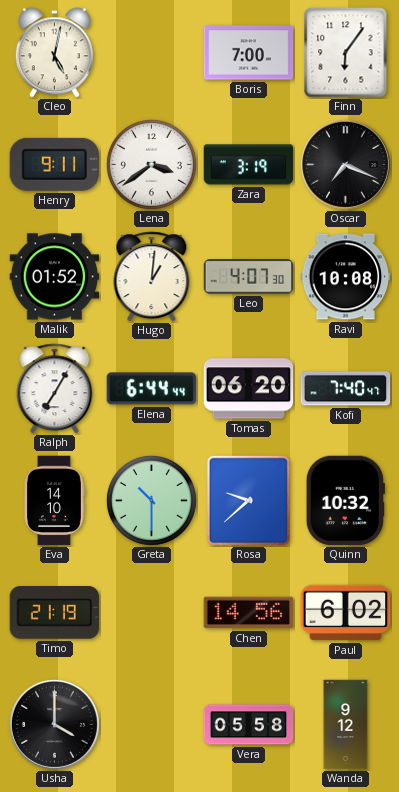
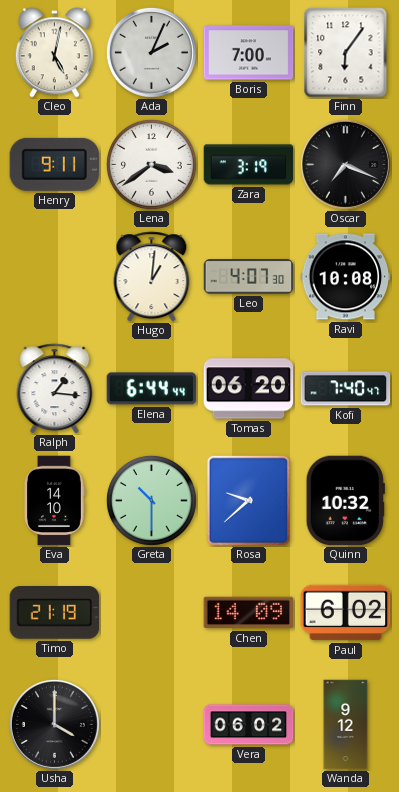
Ada: none -> 2:04
Malik: 01:52 -> none
Ralph: 7:05 -> 1:16
Chen: 14:56 -> 14:09
Vera: 05:58 -> 06:02
